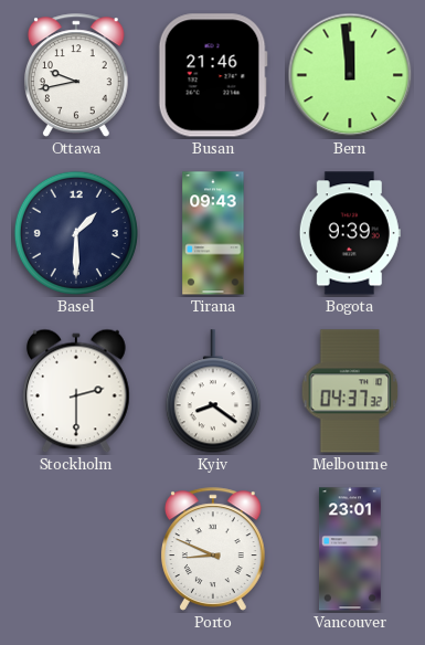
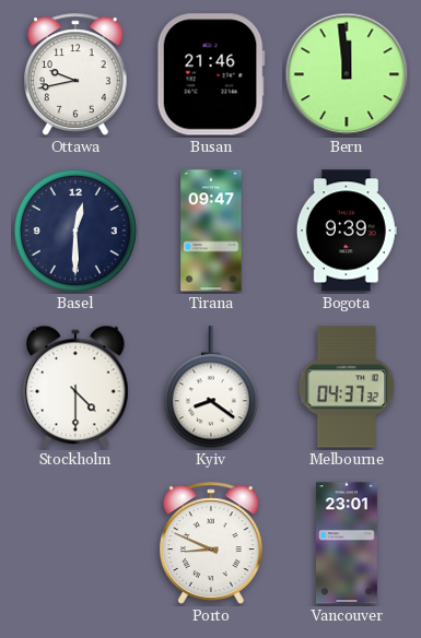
Basel: 1:30 -> 12:30
Tirana: 09:43 -> 09:47
Stockholm: 2:30 -> 4:30
